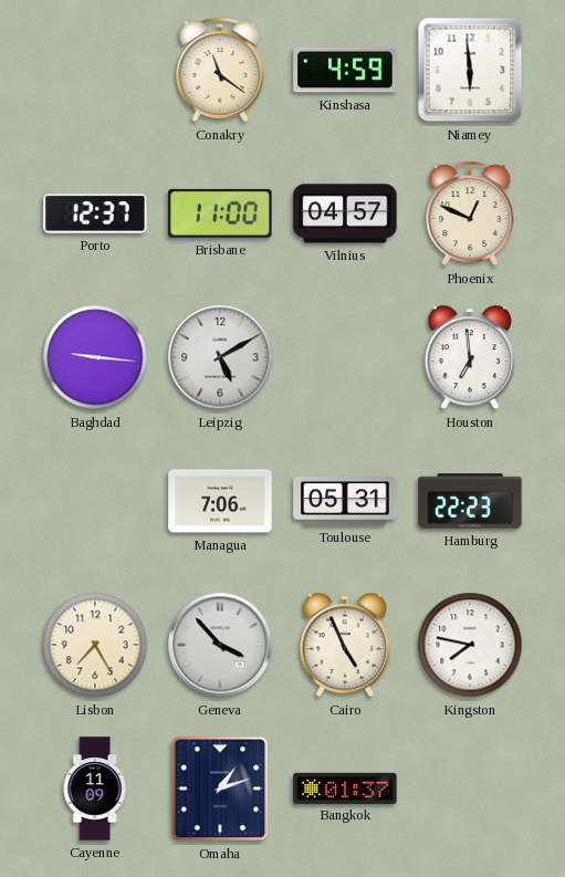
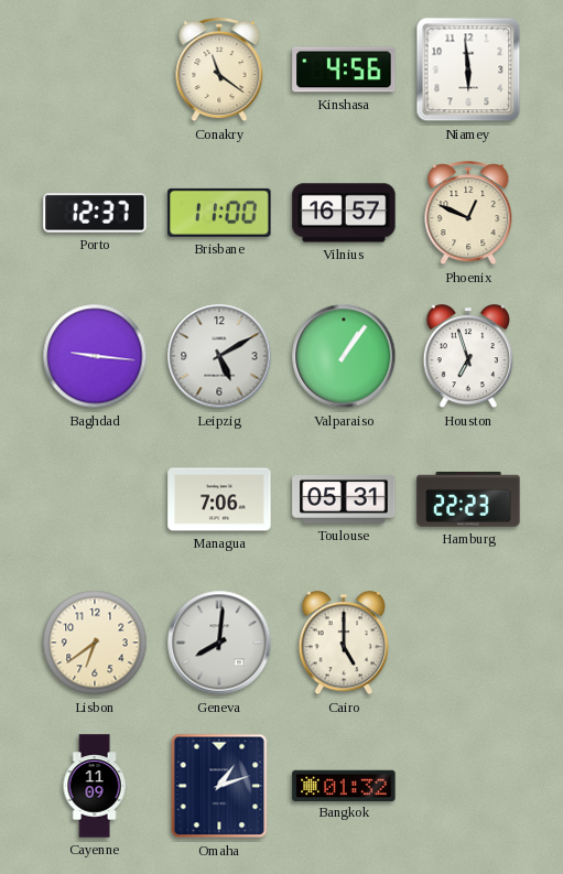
Kinshasa: 4:59 -> 4:56
Vilnius: 04:57 -> 16:57
Valparaiso: none -> 1:06
Houston: 6:59 -> 6:57
Lisbon: 7:25 -> 6:39
Geneva: 3:53 -> 8:01
Cairo: 4:56 -> 5:00
Kingston: 7:47 -> none
Bangkok: 01:37 -> 01:32
